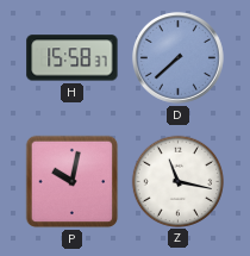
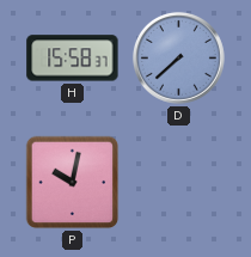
Z: 11:17 -> none
